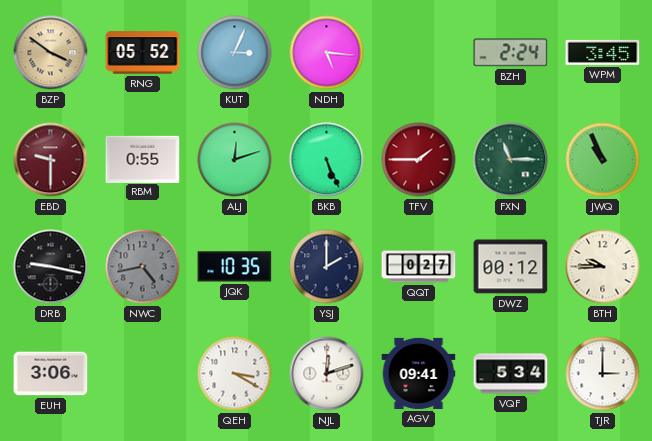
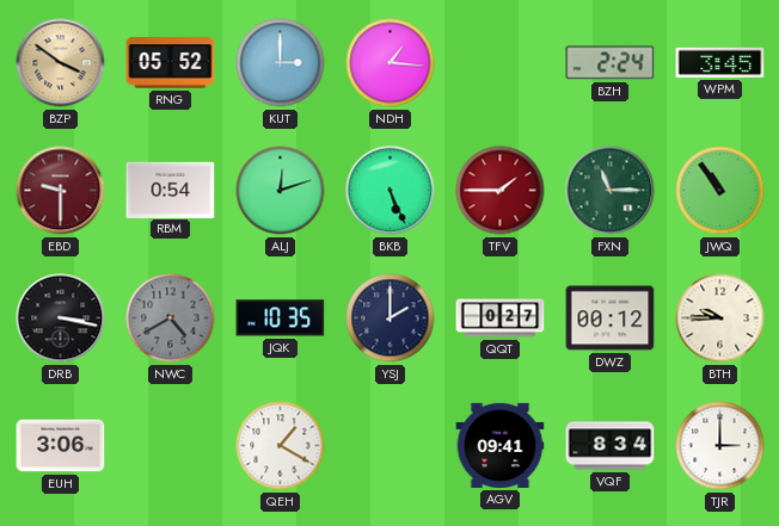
KUT: 3:04 -> 3:00
NDH: 5:16 -> 1:16
RBM: 0:55 -> 0:54
JWQ: 10:56 -> 10:54
DRB: 9:17 -> 3:17
NWC: 4:43 -> 4:40
QEH: 3:20 -> 1:20
NJL: 12:12 -> none
VQF: 5:34 -> 8:34
